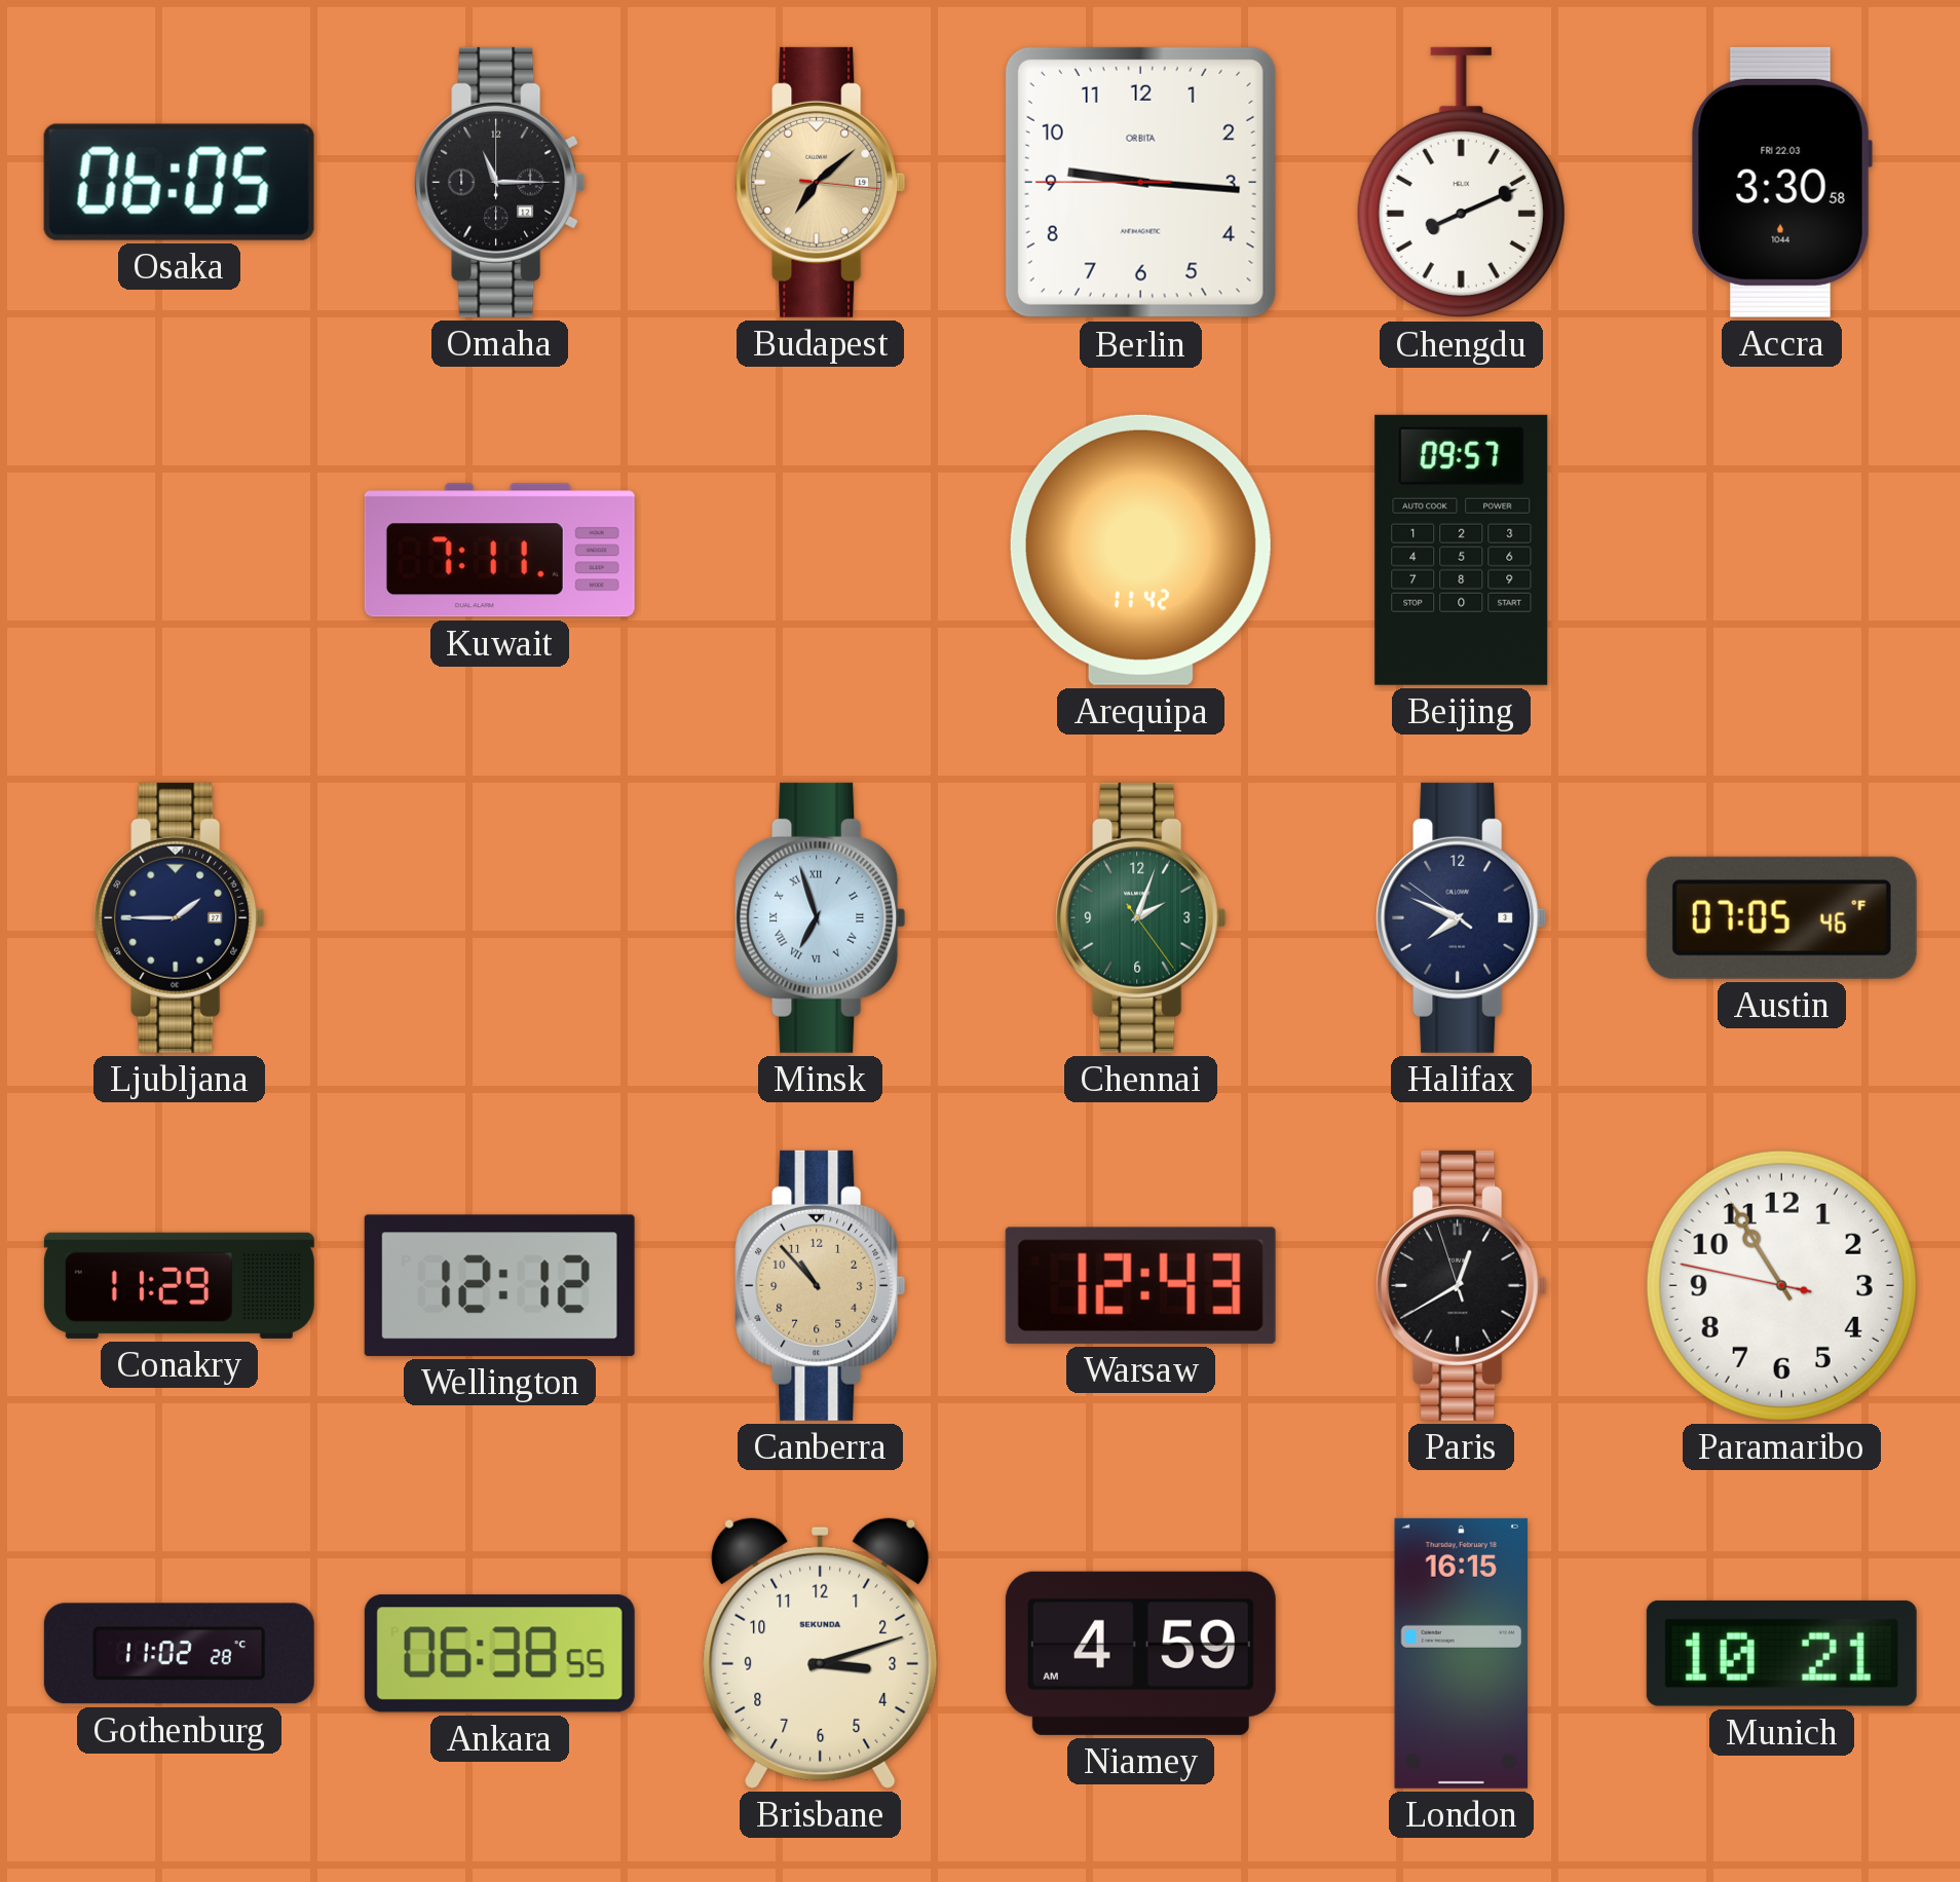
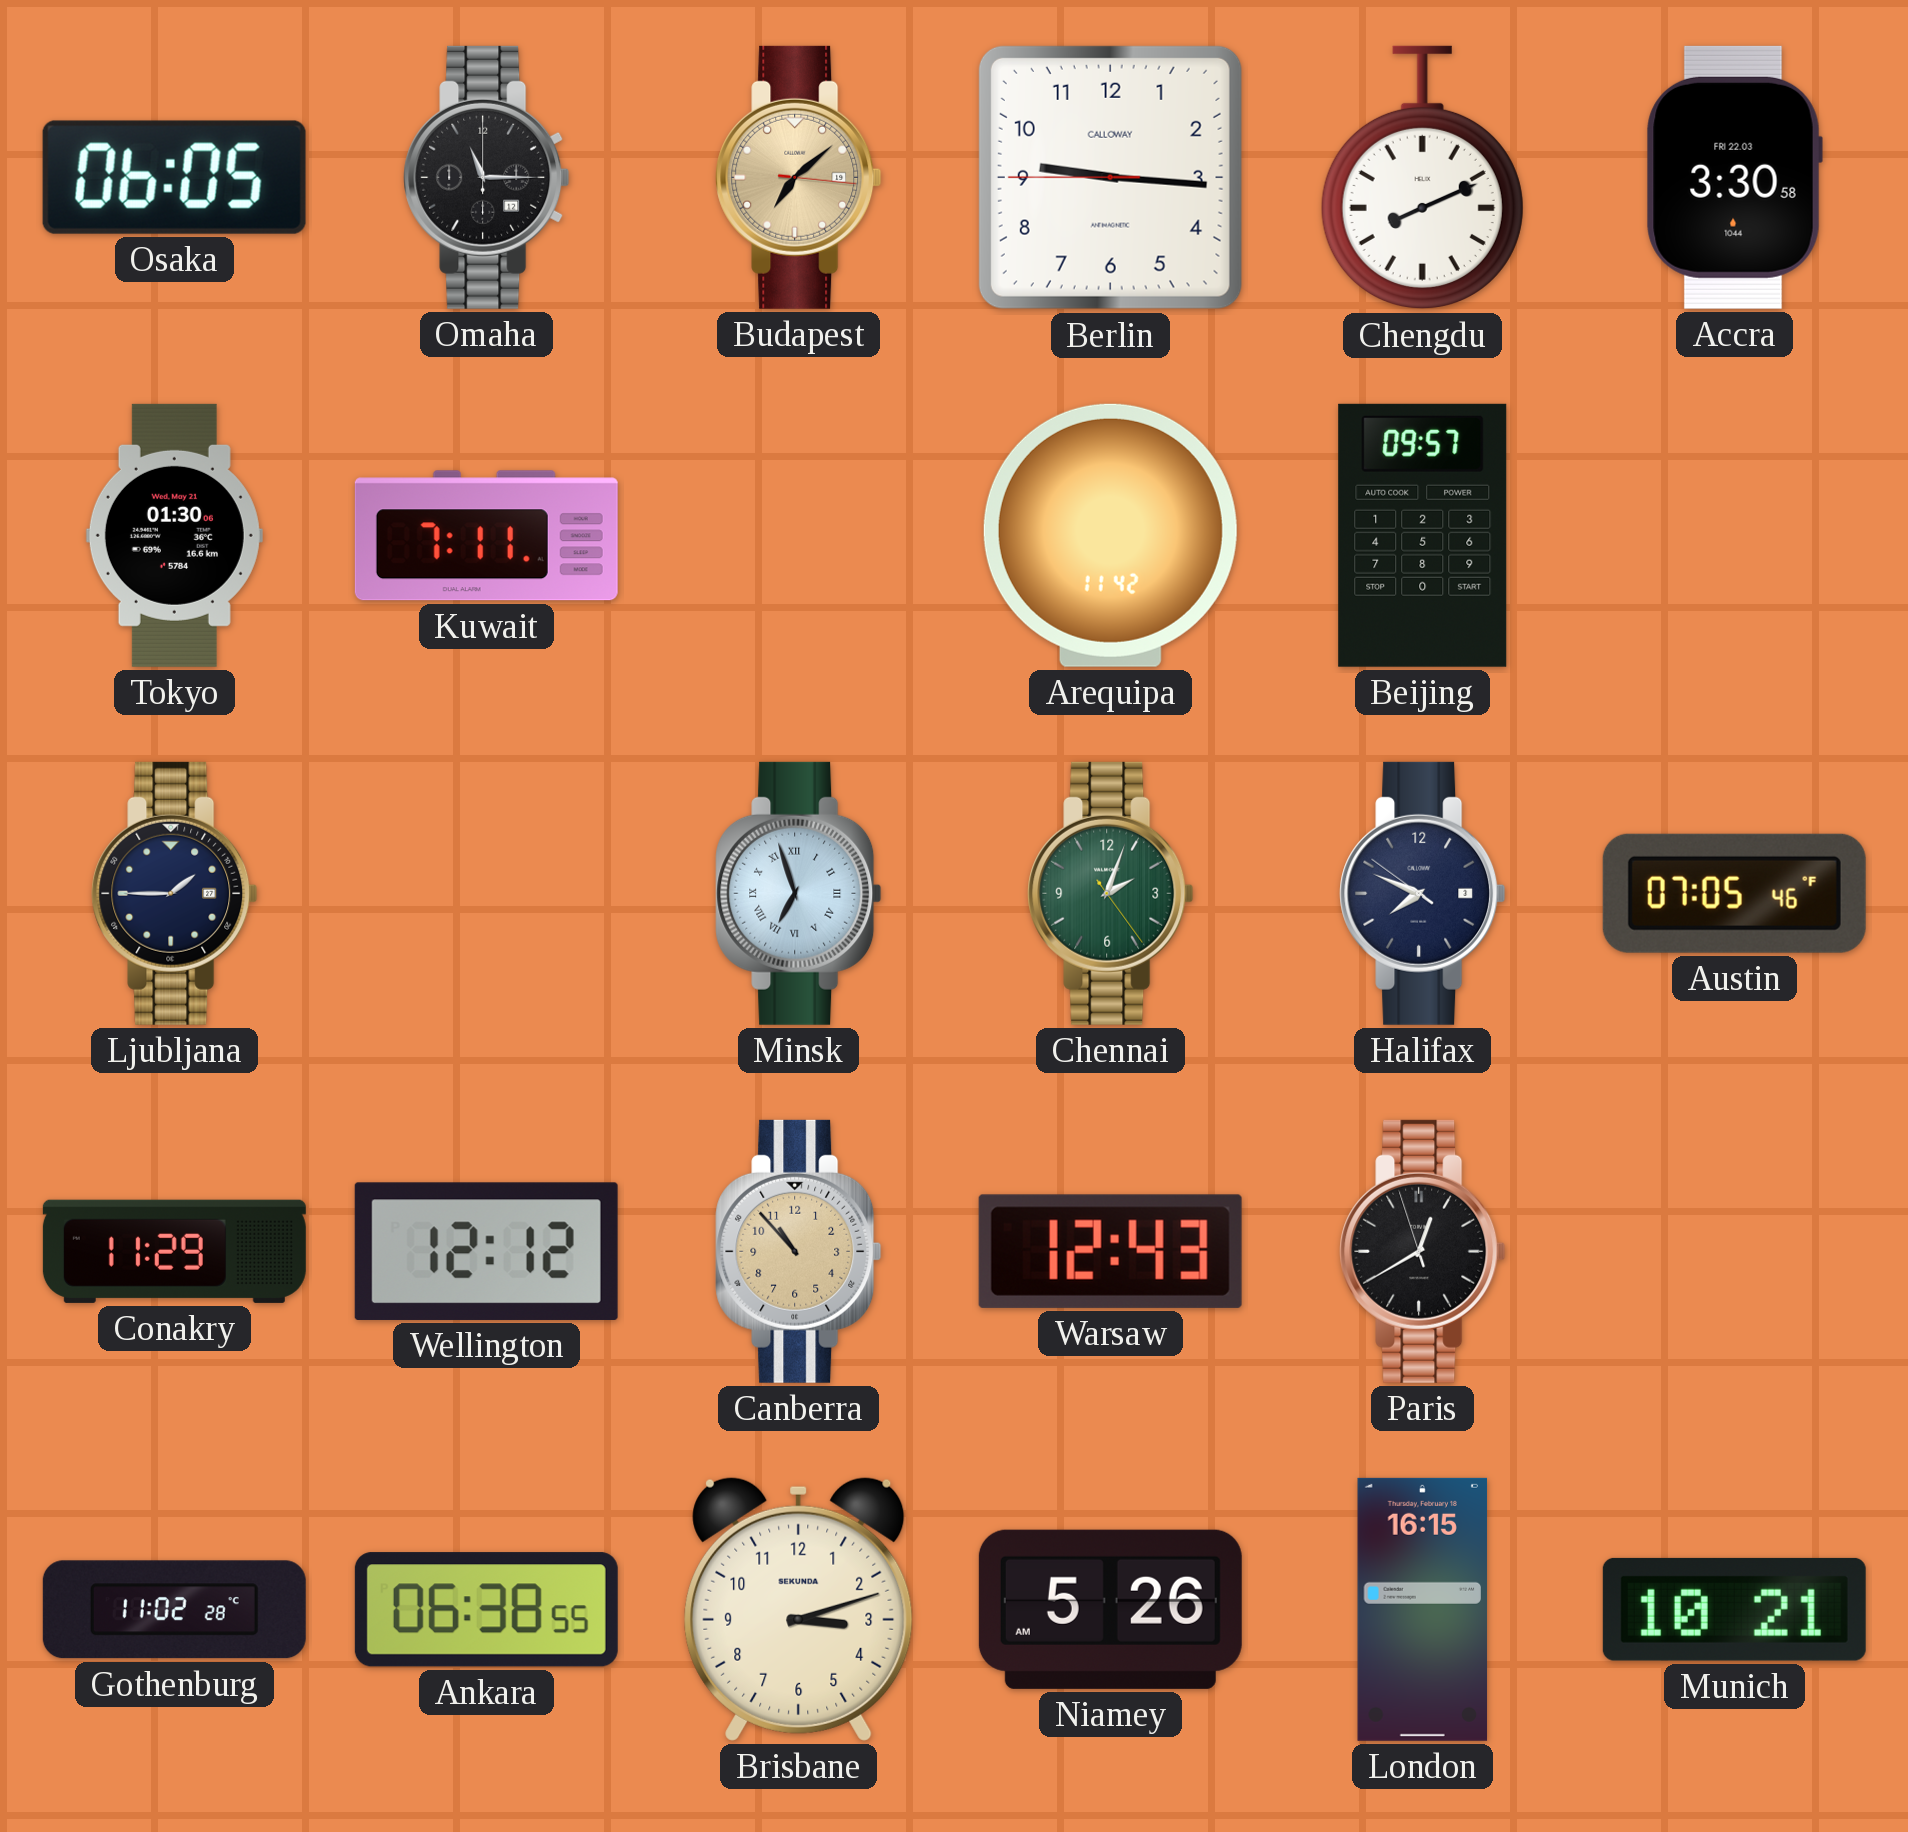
Berlin brand: ORBITA -> CALLOWAY
Tokyo: none -> 01:30
Paramaribo: 10:54 -> none
Niamey: 4:59 -> 5:26
